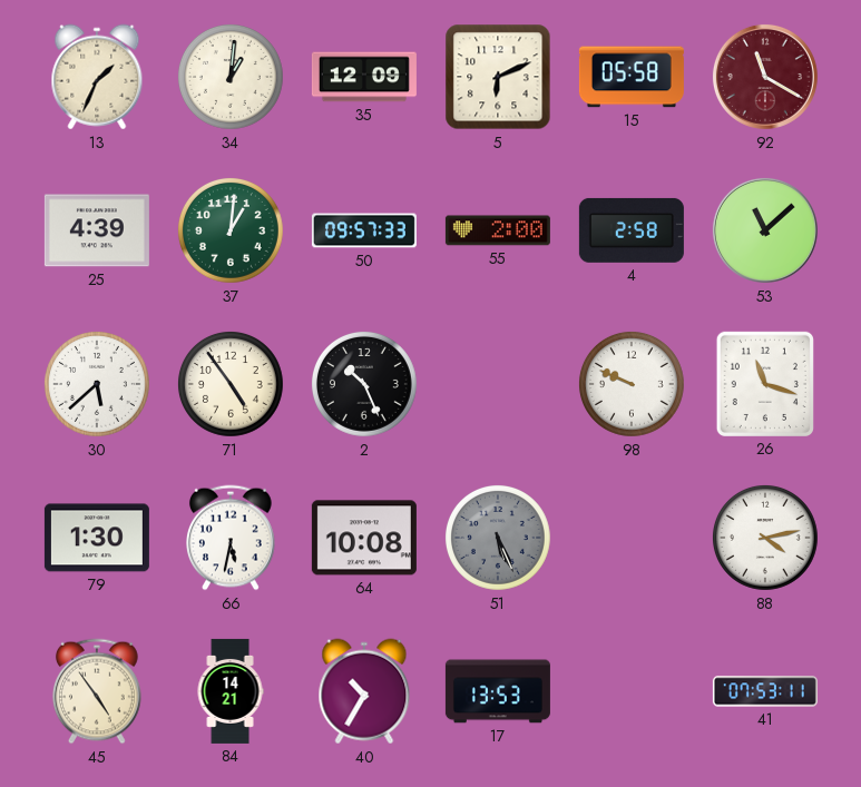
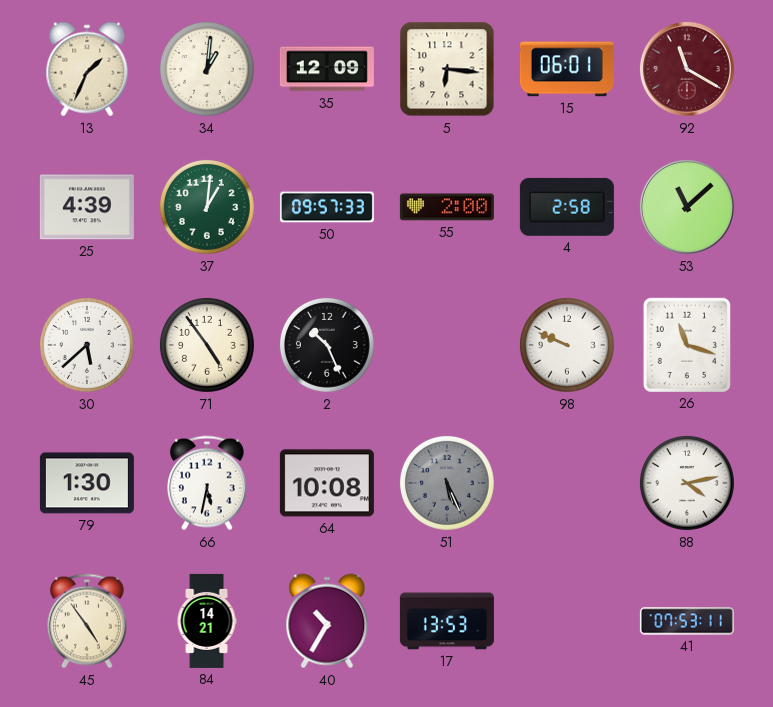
5: 6:11 -> 6:16
15: 05:58 -> 06:01
